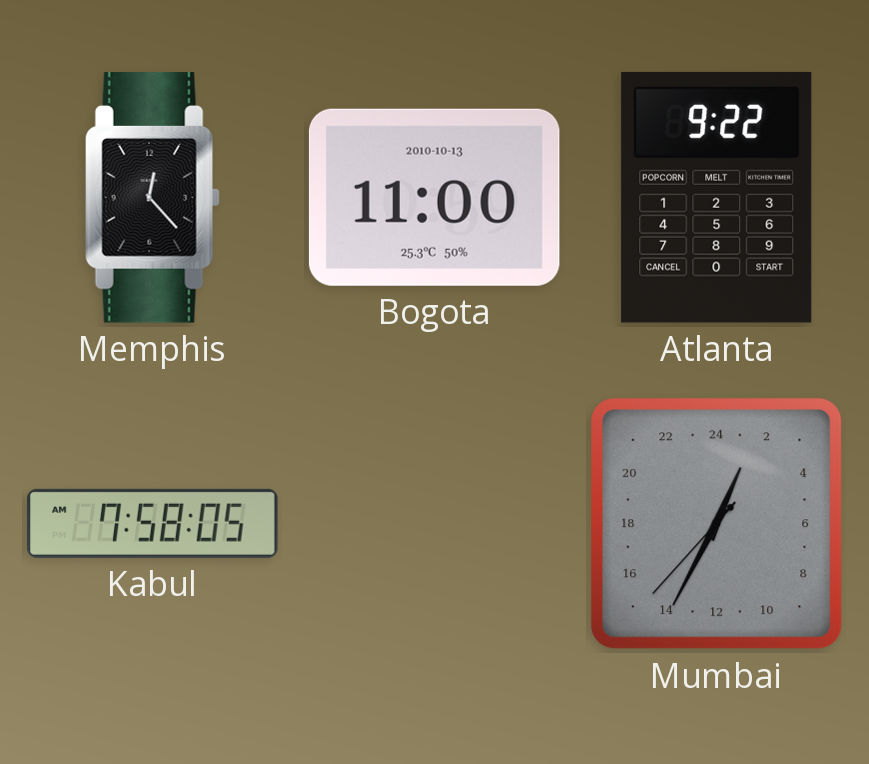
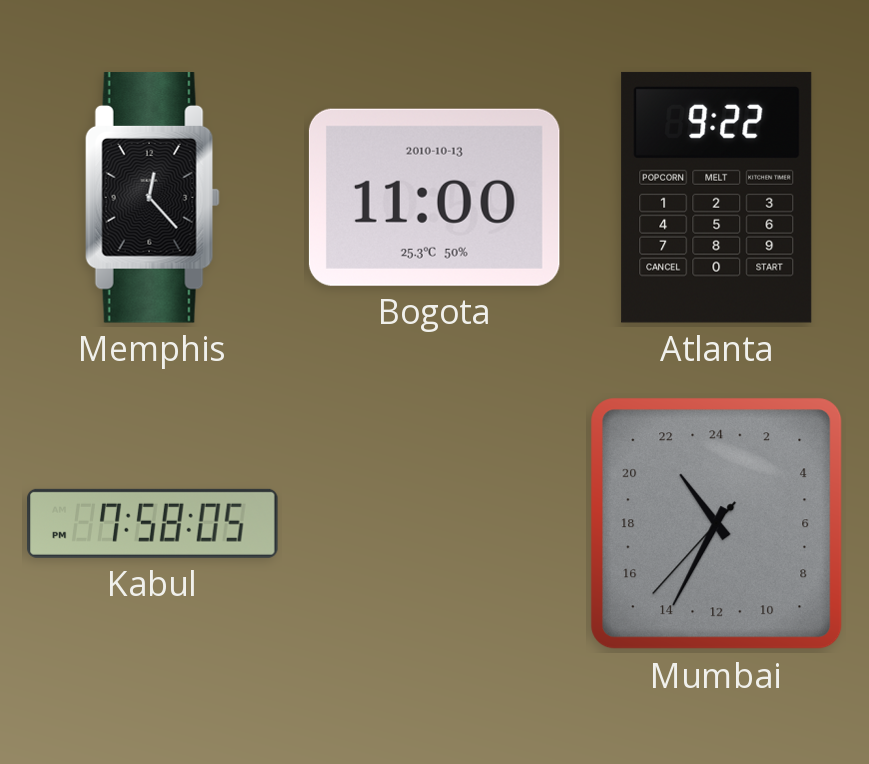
Kabul: 7:58:05 AM -> 7:58:05 PM
Mumbai: 1:34 -> 21:34
